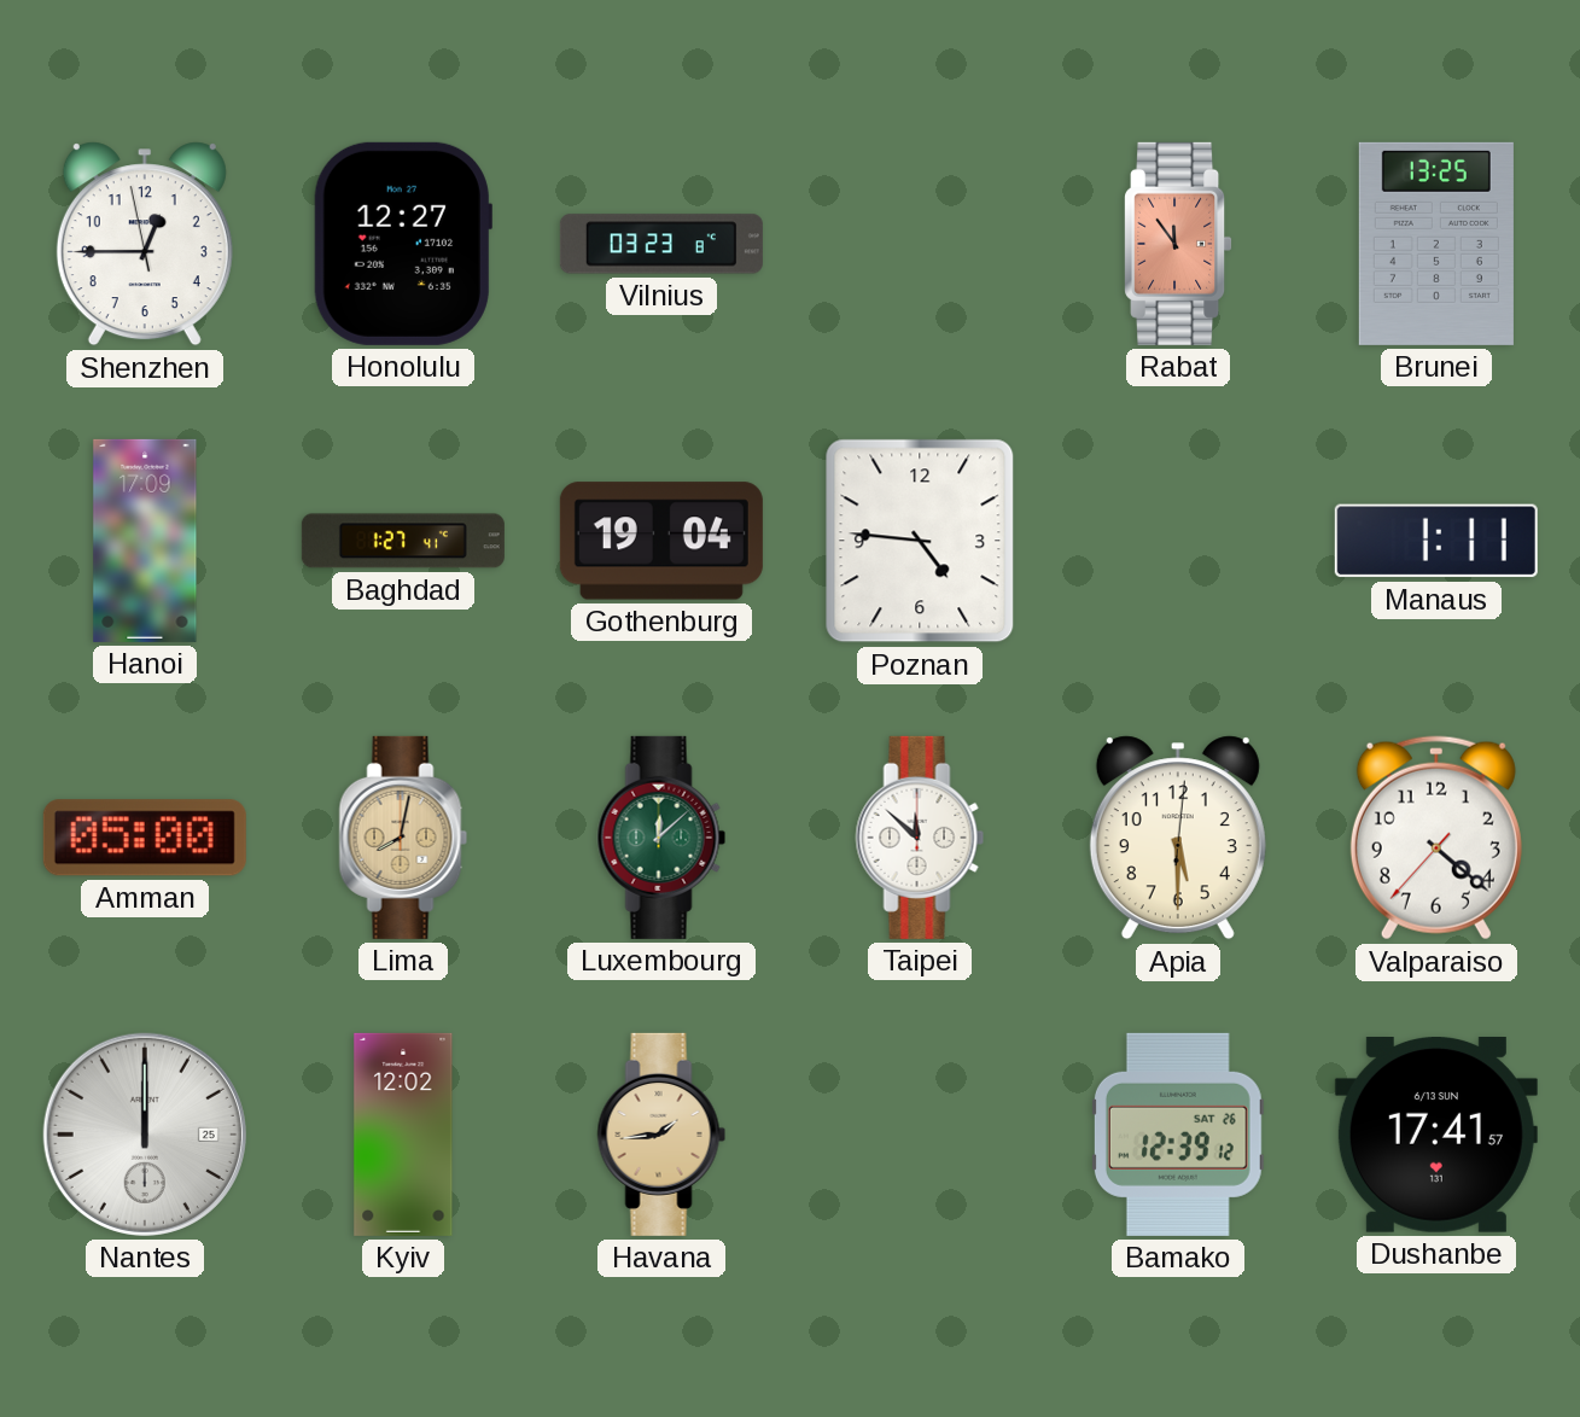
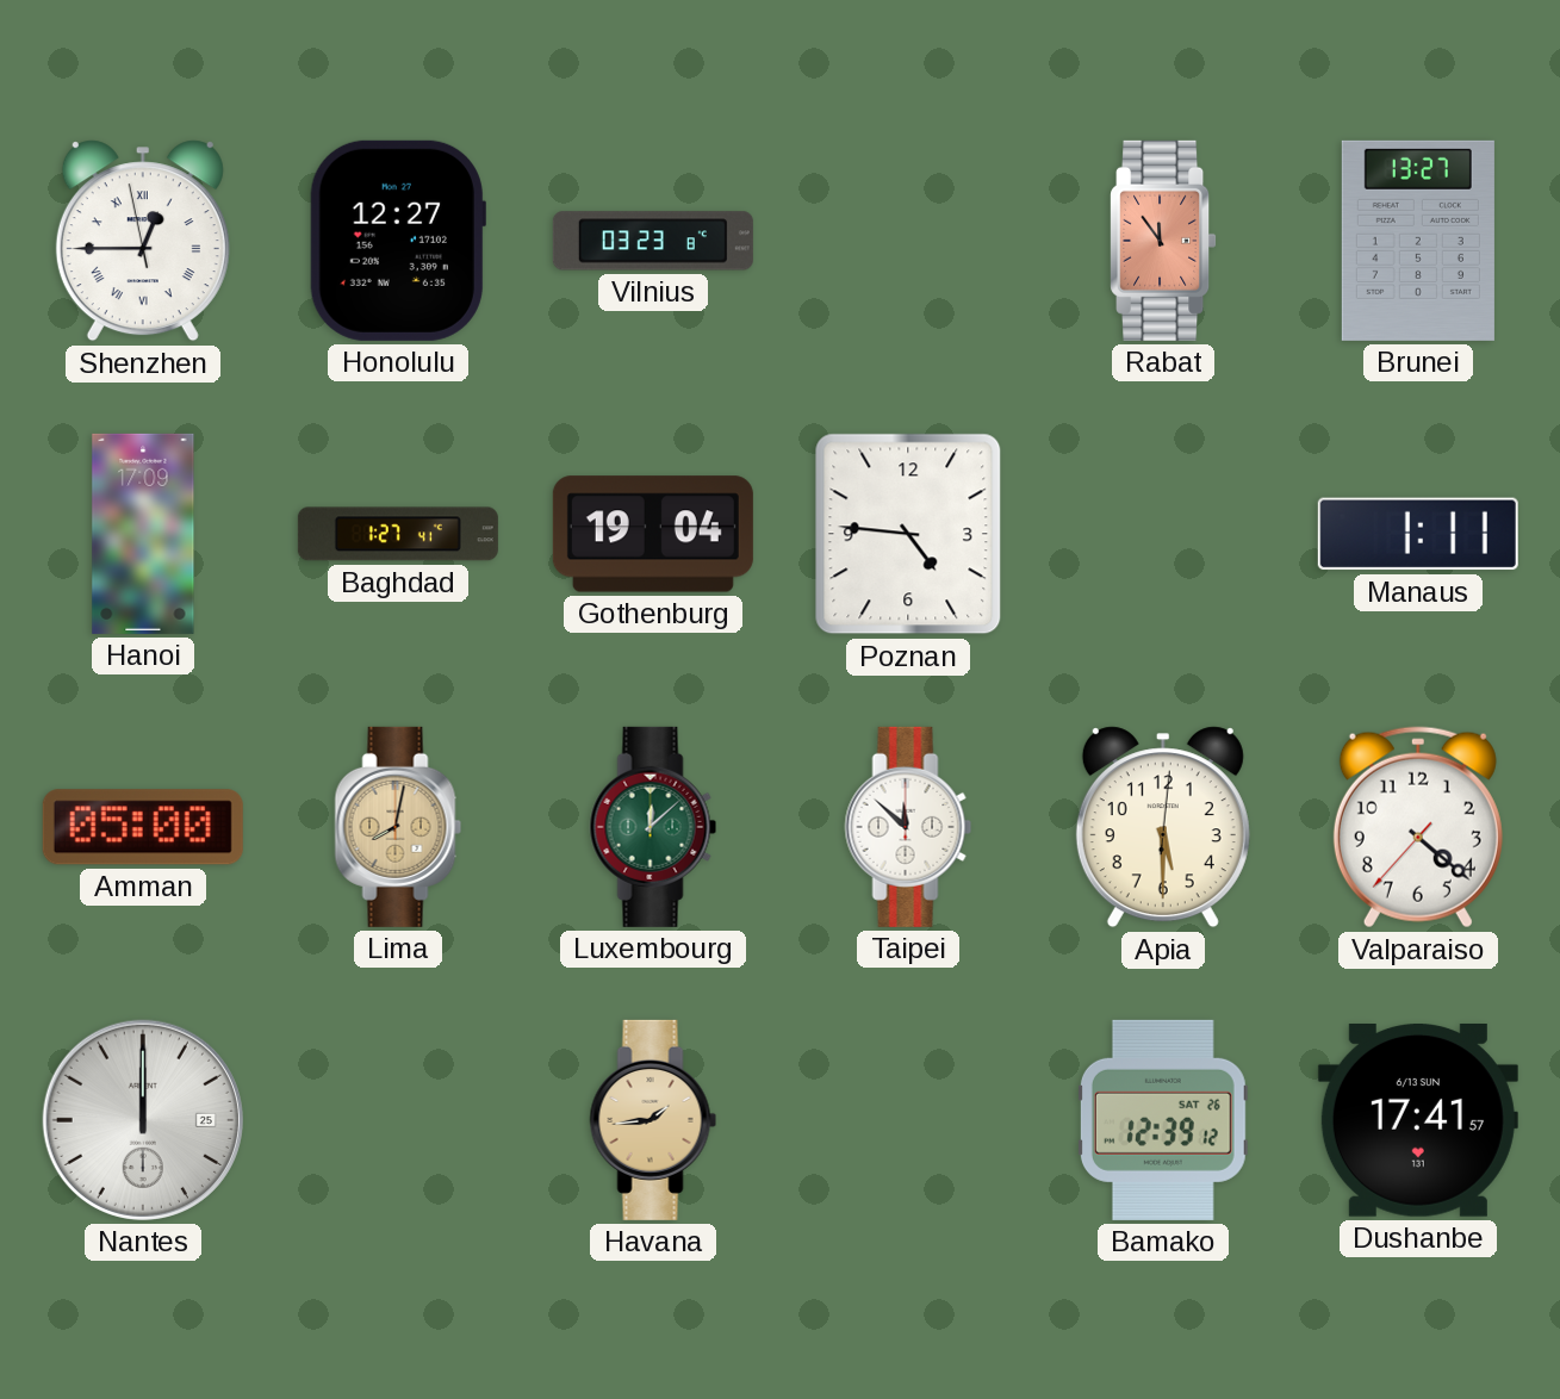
Shenzhen numerals: Arabic -> Roman
Brunei: 13:25 -> 13:27
Kyiv: 12:02 -> none
